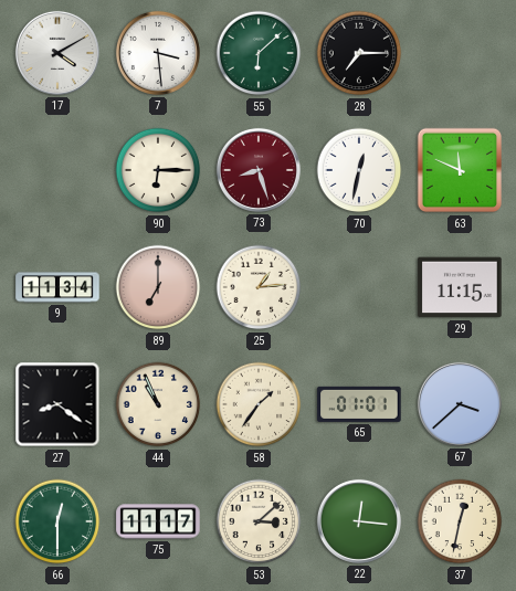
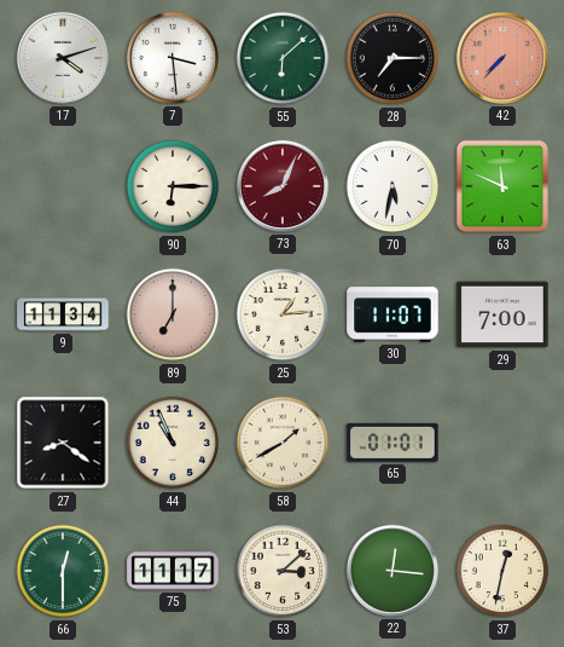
17: 4:10 -> 4:12
42: none -> 7:37
73: 8:27 -> 8:04
70: 12:32 -> 5:32
30: none -> 11:07
29: 11:15 -> 7:00
58: 1:36 -> 1:40
67: 3:38 -> none
